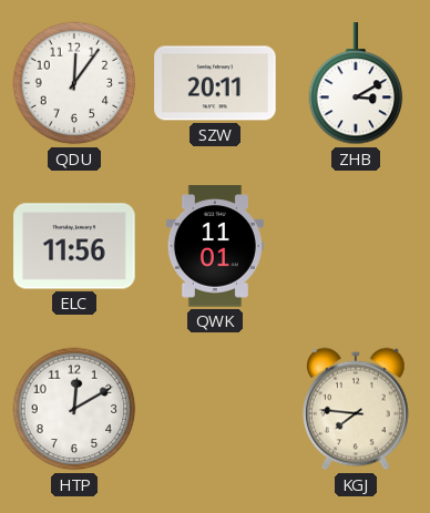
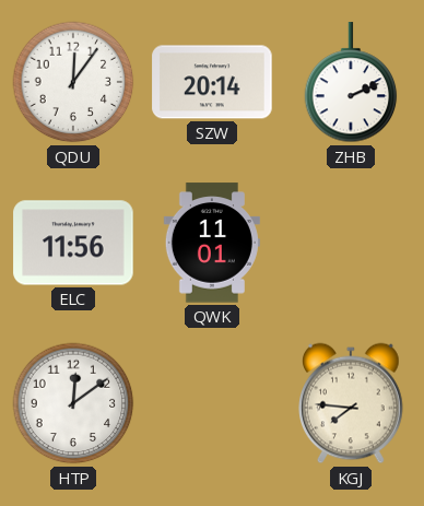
SZW: 20:11 -> 20:14
ZHB: 3:10 -> 2:11
HTP: 12:10 -> 12:09
